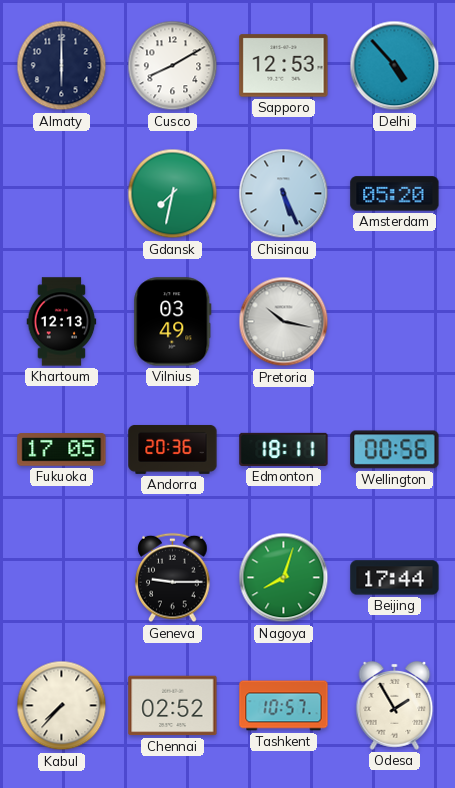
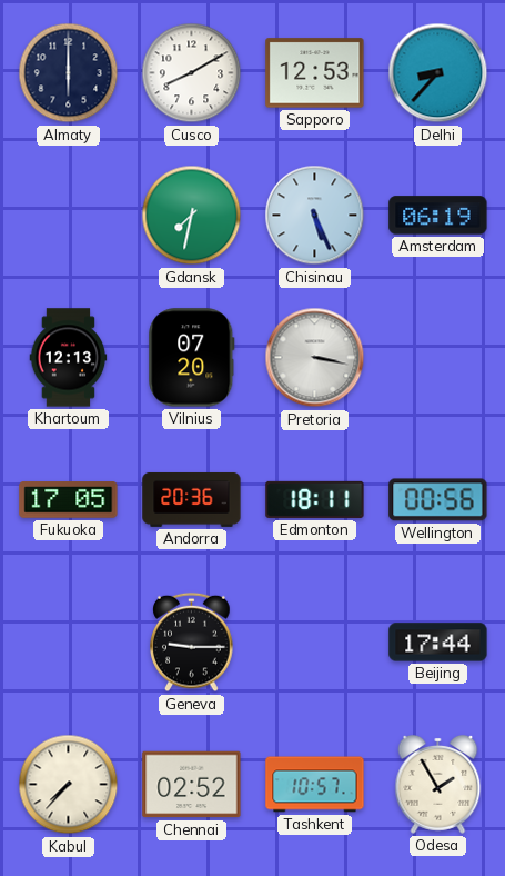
Delhi: 4:53 -> 8:37
Amsterdam: 05:20 -> 06:19
Vilnius: 03:49 -> 07:20
Pretoria: 10:17 -> 3:17
Nagoya: 8:03 -> none
